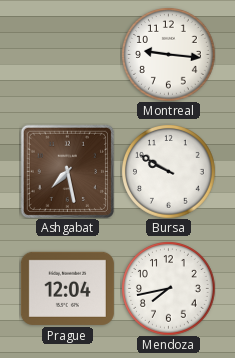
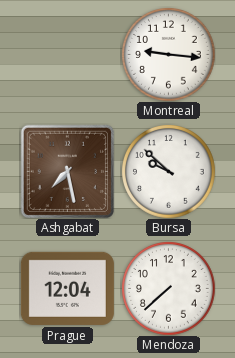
Bursa: 9:50 -> 9:52
Mendoza: 7:43 -> 7:38
